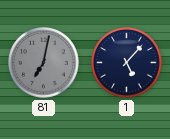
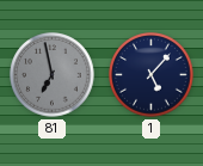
81: 7:02 -> 6:58
